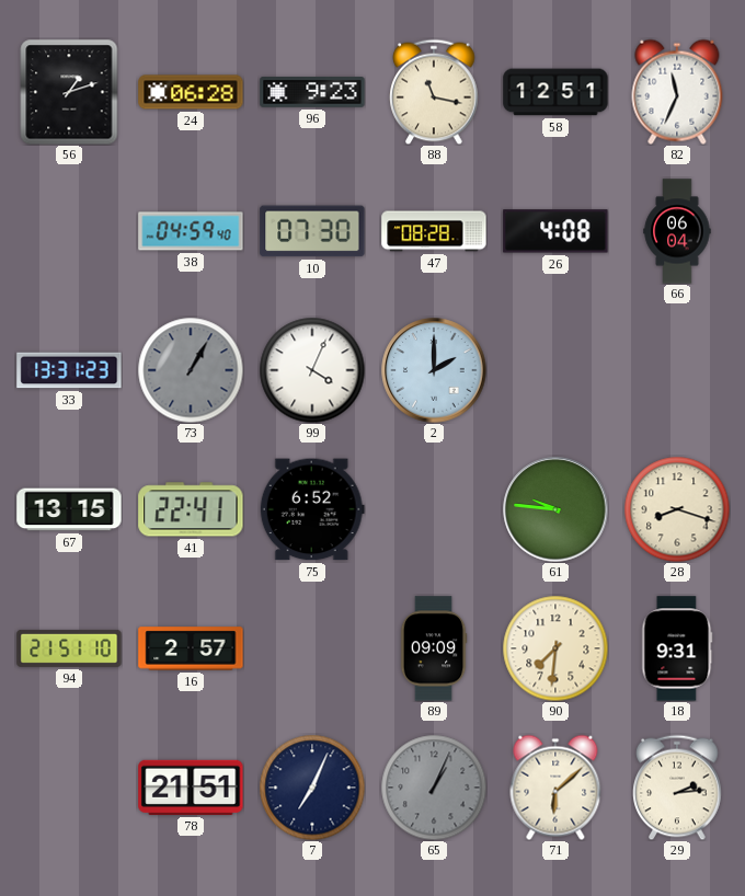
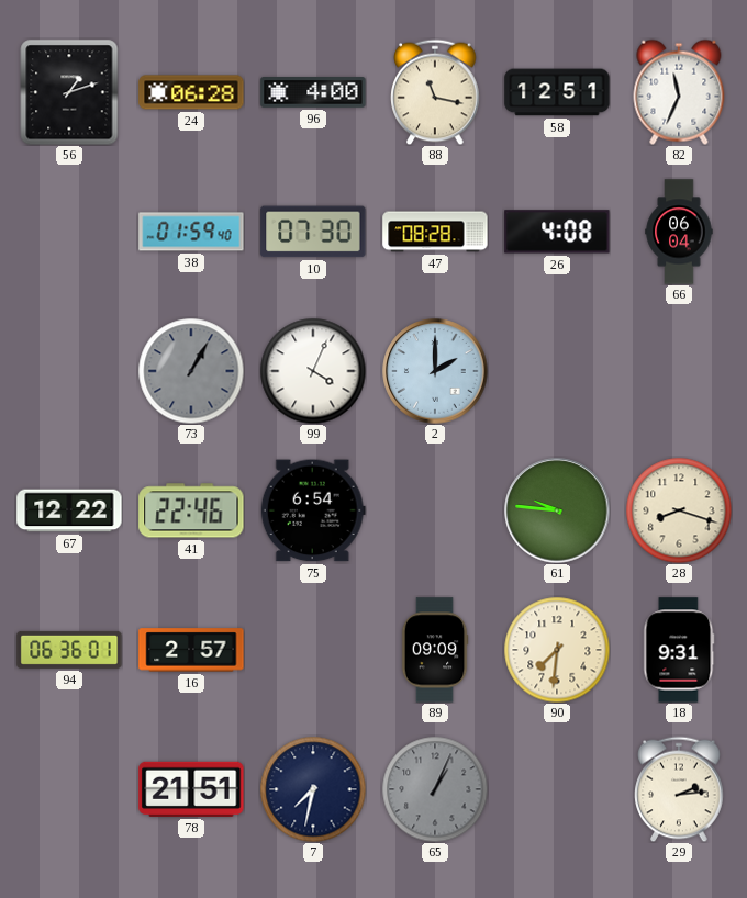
96: 9:23 -> 4:00
38: 04:59 -> 01:59
33: 13:31 -> none
67: 13:15 -> 12:22
41: 22:41 -> 22:46
75: 6:52 -> 6:54
94: 21:51 -> 06:36
7: 7:04 -> 7:32
71: 6:08 -> none
